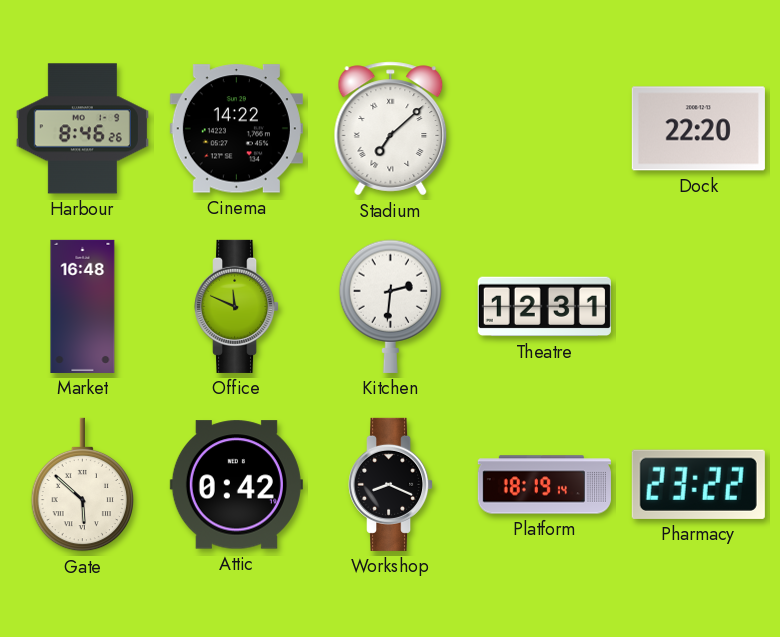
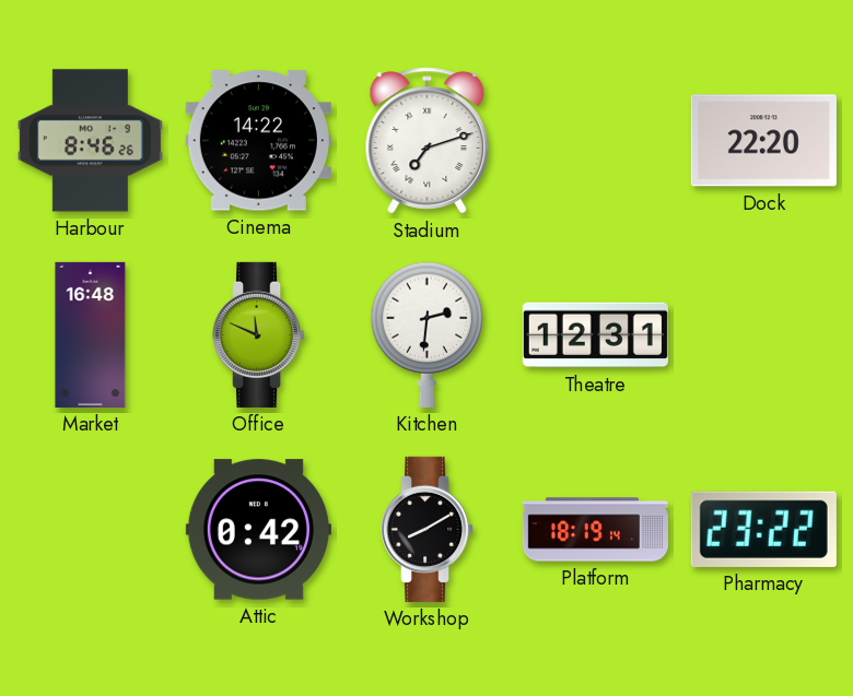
Stadium: 7:08 -> 7:12
Gate: 5:52 -> none
Workshop: 8:19 -> 8:10
